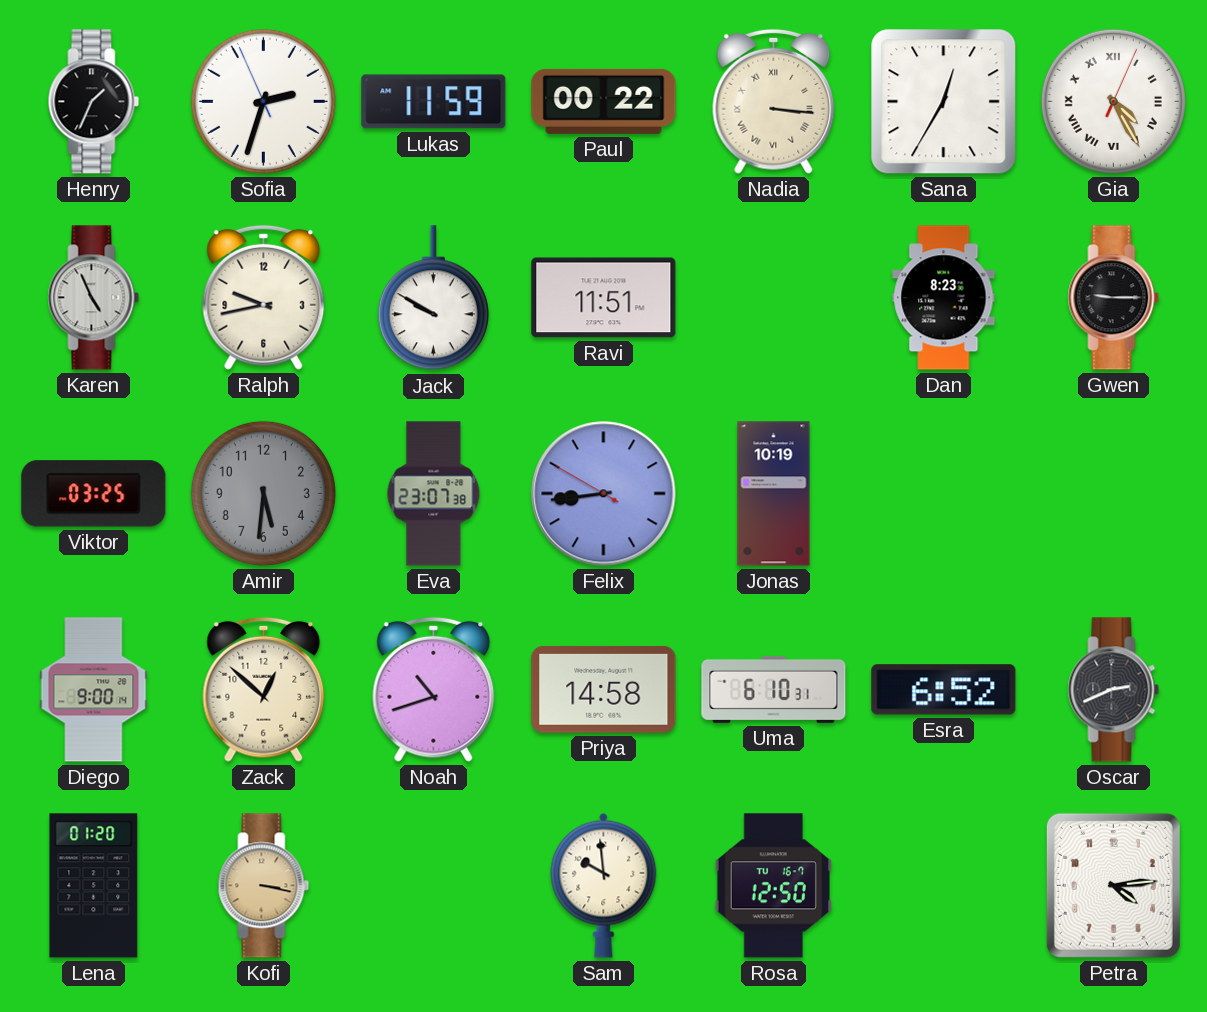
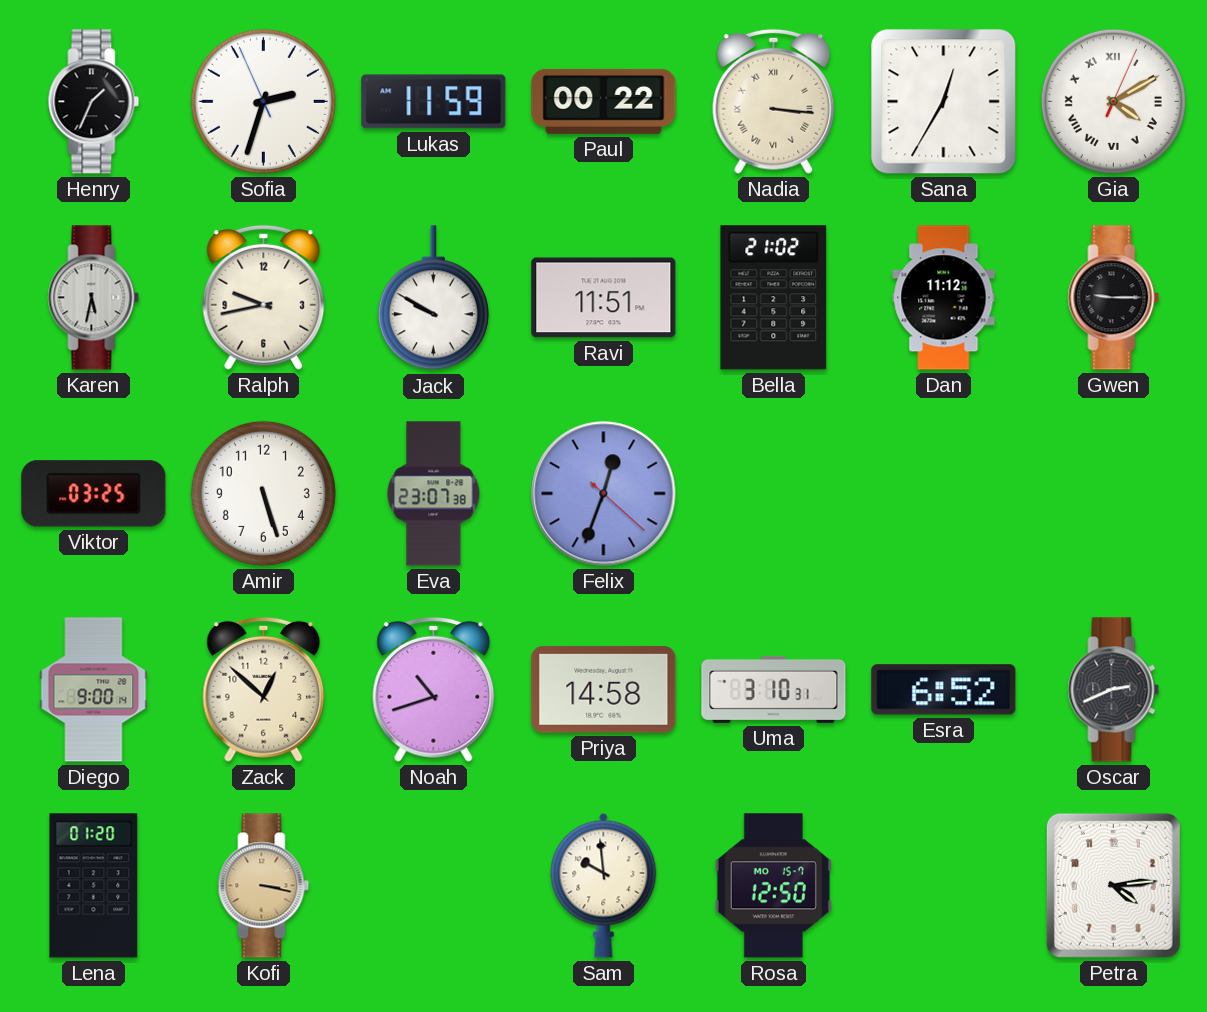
Gia: 4:25 -> 4:10
Karen: 4:56 -> 5:32
Bella: none -> 21:02
Dan: 8:23 -> 11:12
Amir: 5:31 -> 5:27
Amir dial: grey -> white
Felix: 8:43 -> 12:33
Jonas: 10:19 -> none
Uma: 6:10 -> 3:10
Rosa date: TU 16-7 -> MO 15-7
